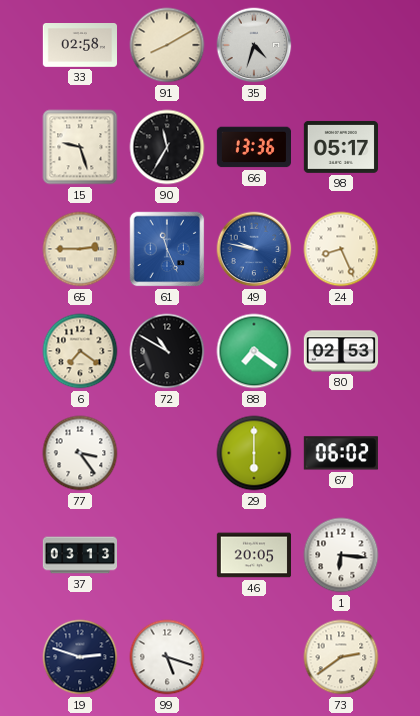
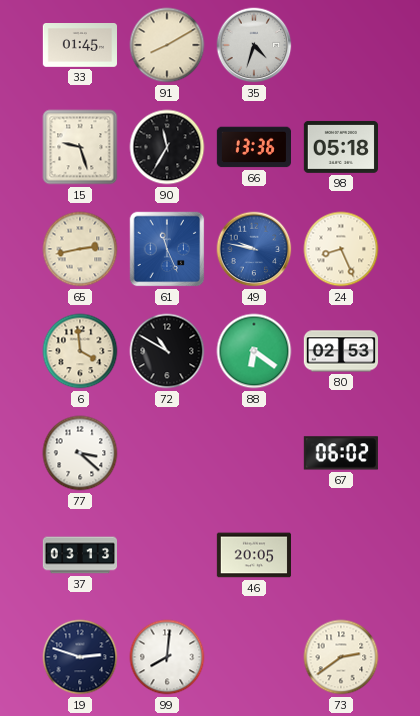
33: 02:58 -> 01:45
98: 05:17 -> 05:18
65: 2:45 -> 2:43
6: 7:21 -> 3:59
88: 7:21 -> 6:21
77: 3:24 -> 3:22
29: 6:00 -> none
1: 6:16 -> none
99: 5:18 -> 8:01
